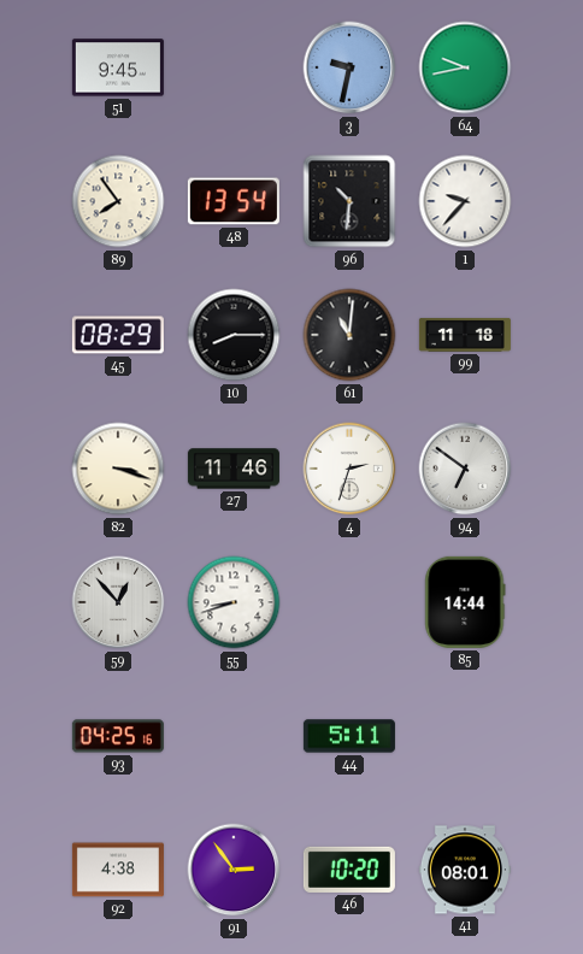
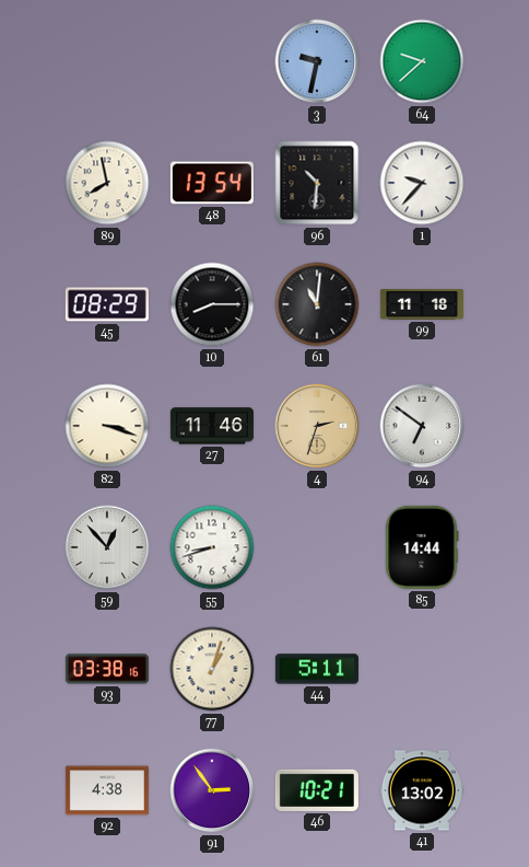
51: 9:45 -> none
64: 9:43 -> 9:38
89: 7:54 -> 7:58
4 dial: white -> champagne
93: 04:25 -> 03:38
77: none -> 1:03
46: 10:20 -> 10:21
41: 08:01 -> 13:02
